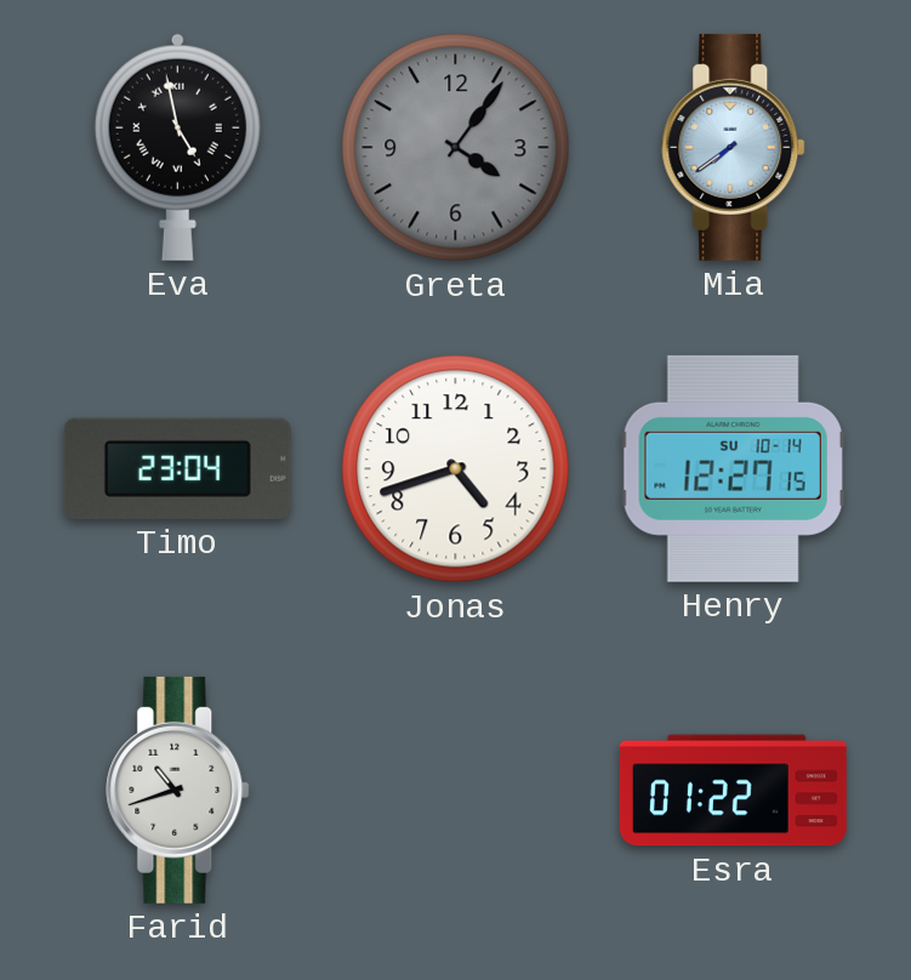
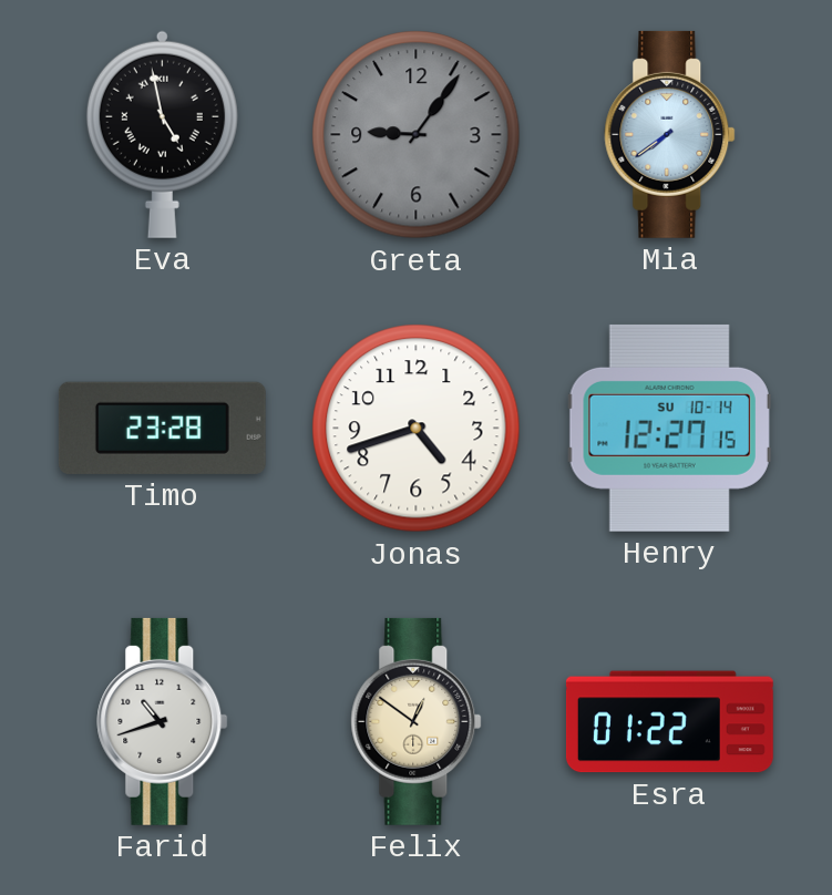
Greta: 4:06 -> 9:06
Timo: 23:04 -> 23:28
Felix: none -> 12:51
